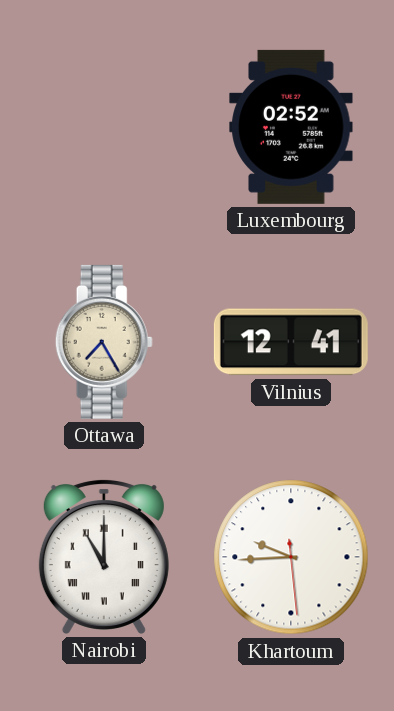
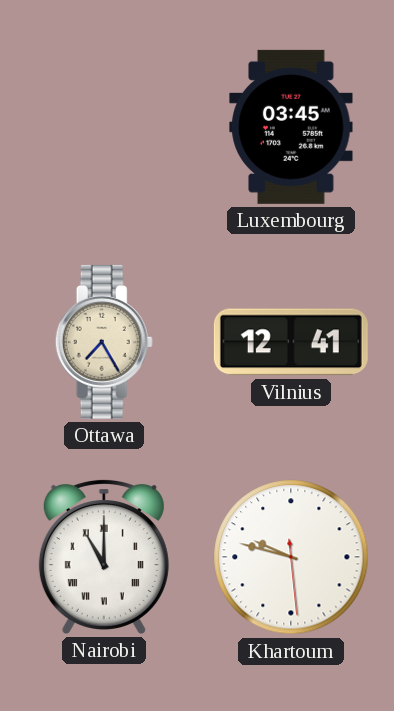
Luxembourg: 02:52 -> 03:45
Khartoum: 9:44 -> 9:47
